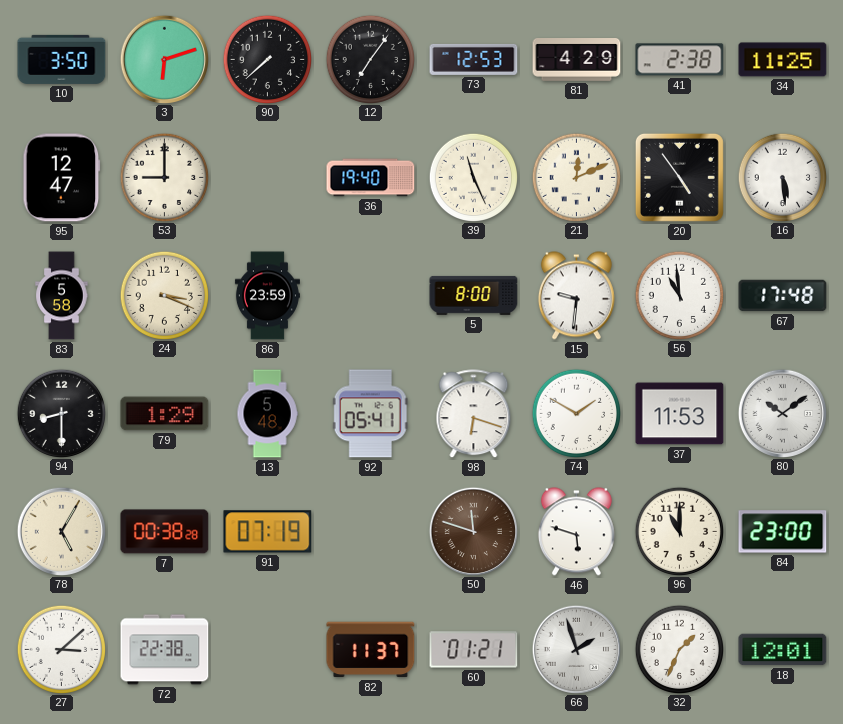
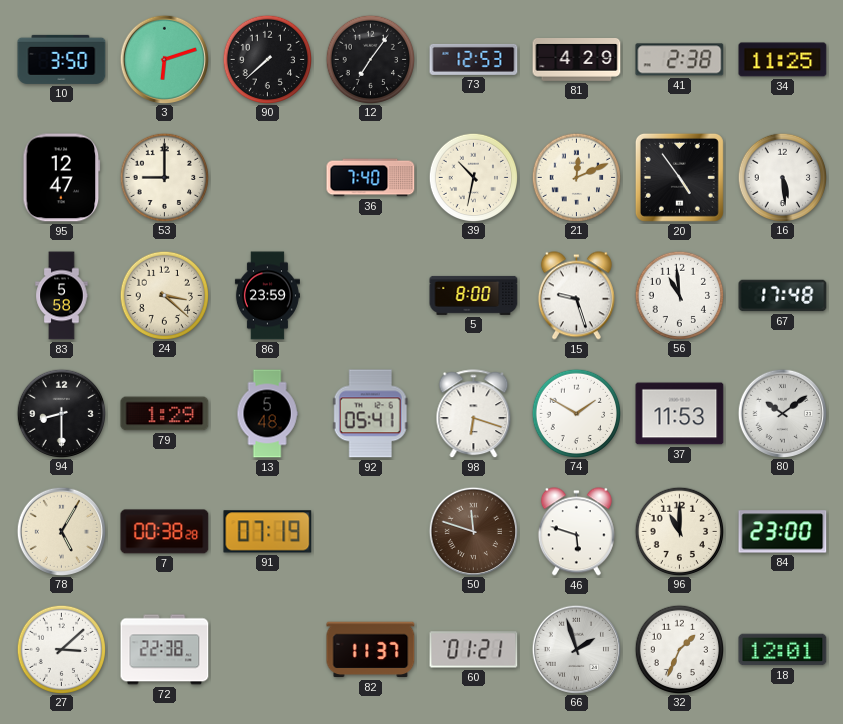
36: 19:40 -> 7:40
39: 11:26 -> 10:32
24: 3:19 -> 3:22
15: 9:31 -> 9:27
